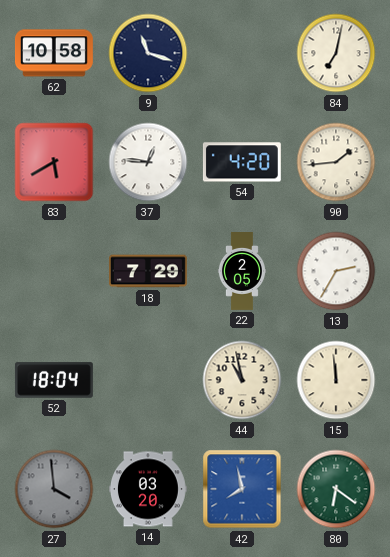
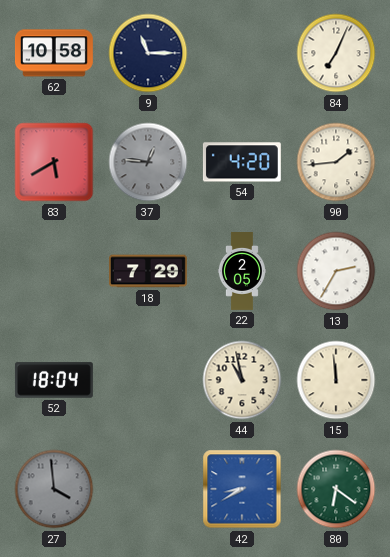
9: 11:18 -> 11:15
84: 7:02 -> 7:04
37 dial: white -> grey
14: 03:20 -> none
42: 7:58 -> 8:40
